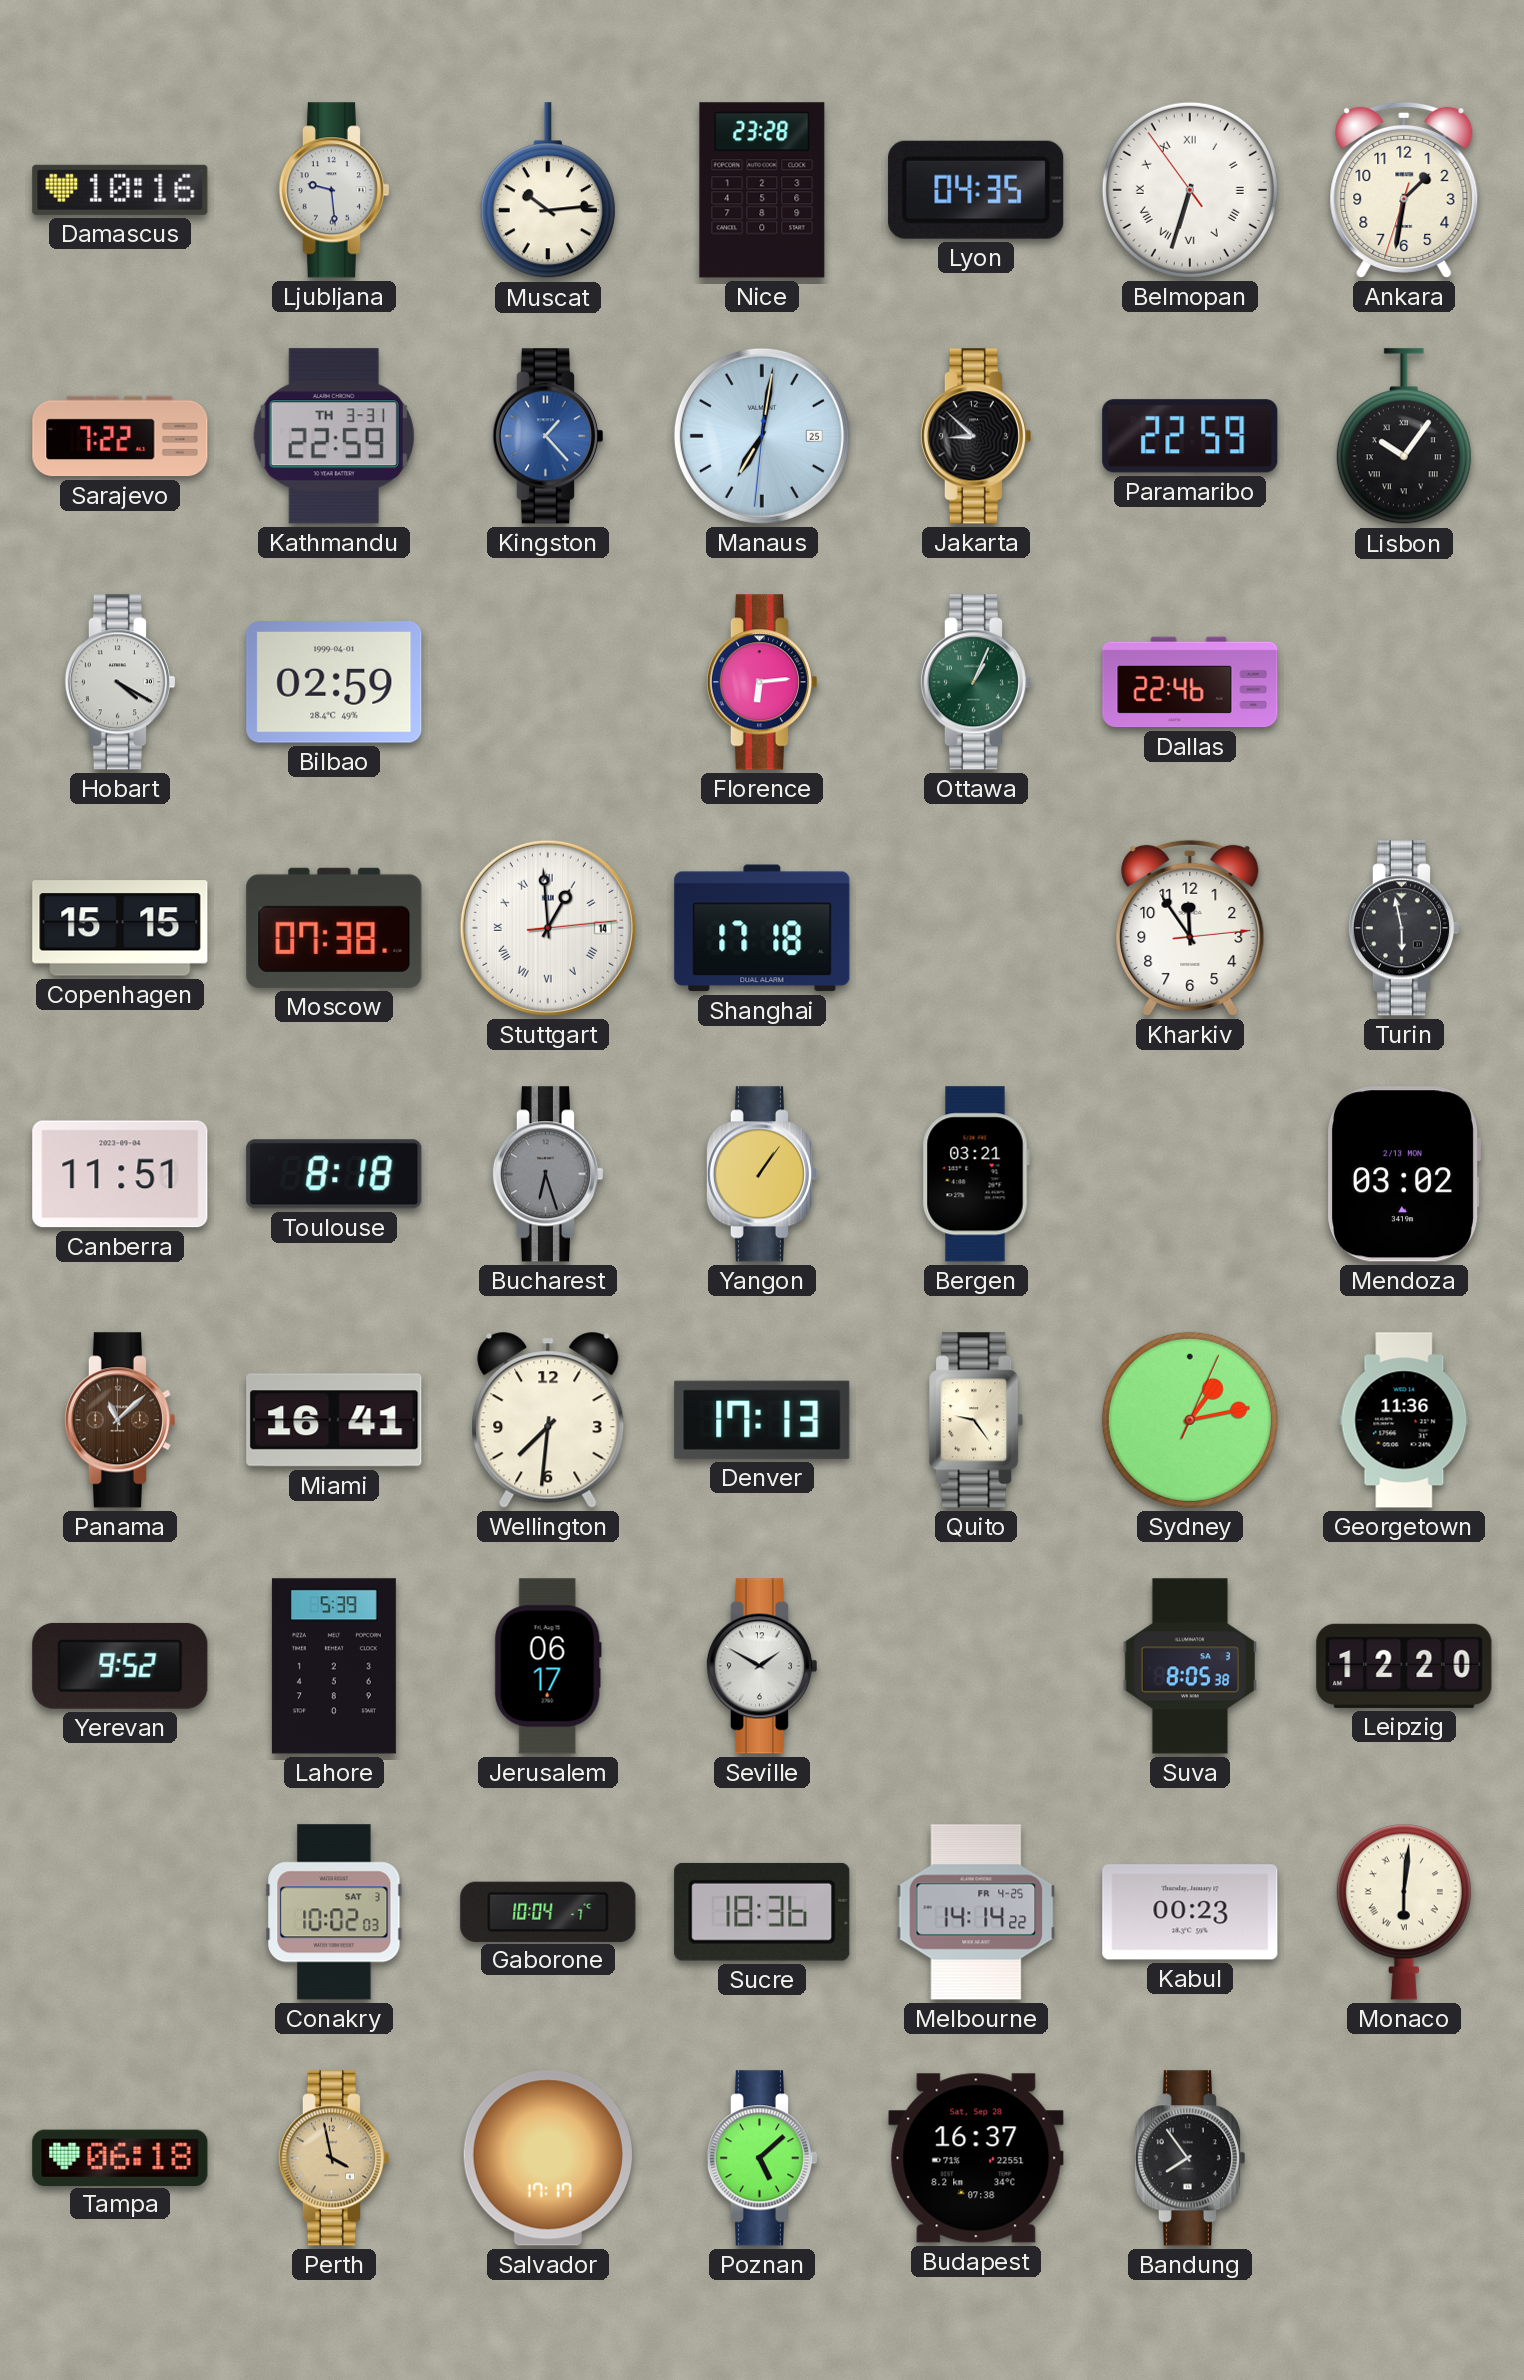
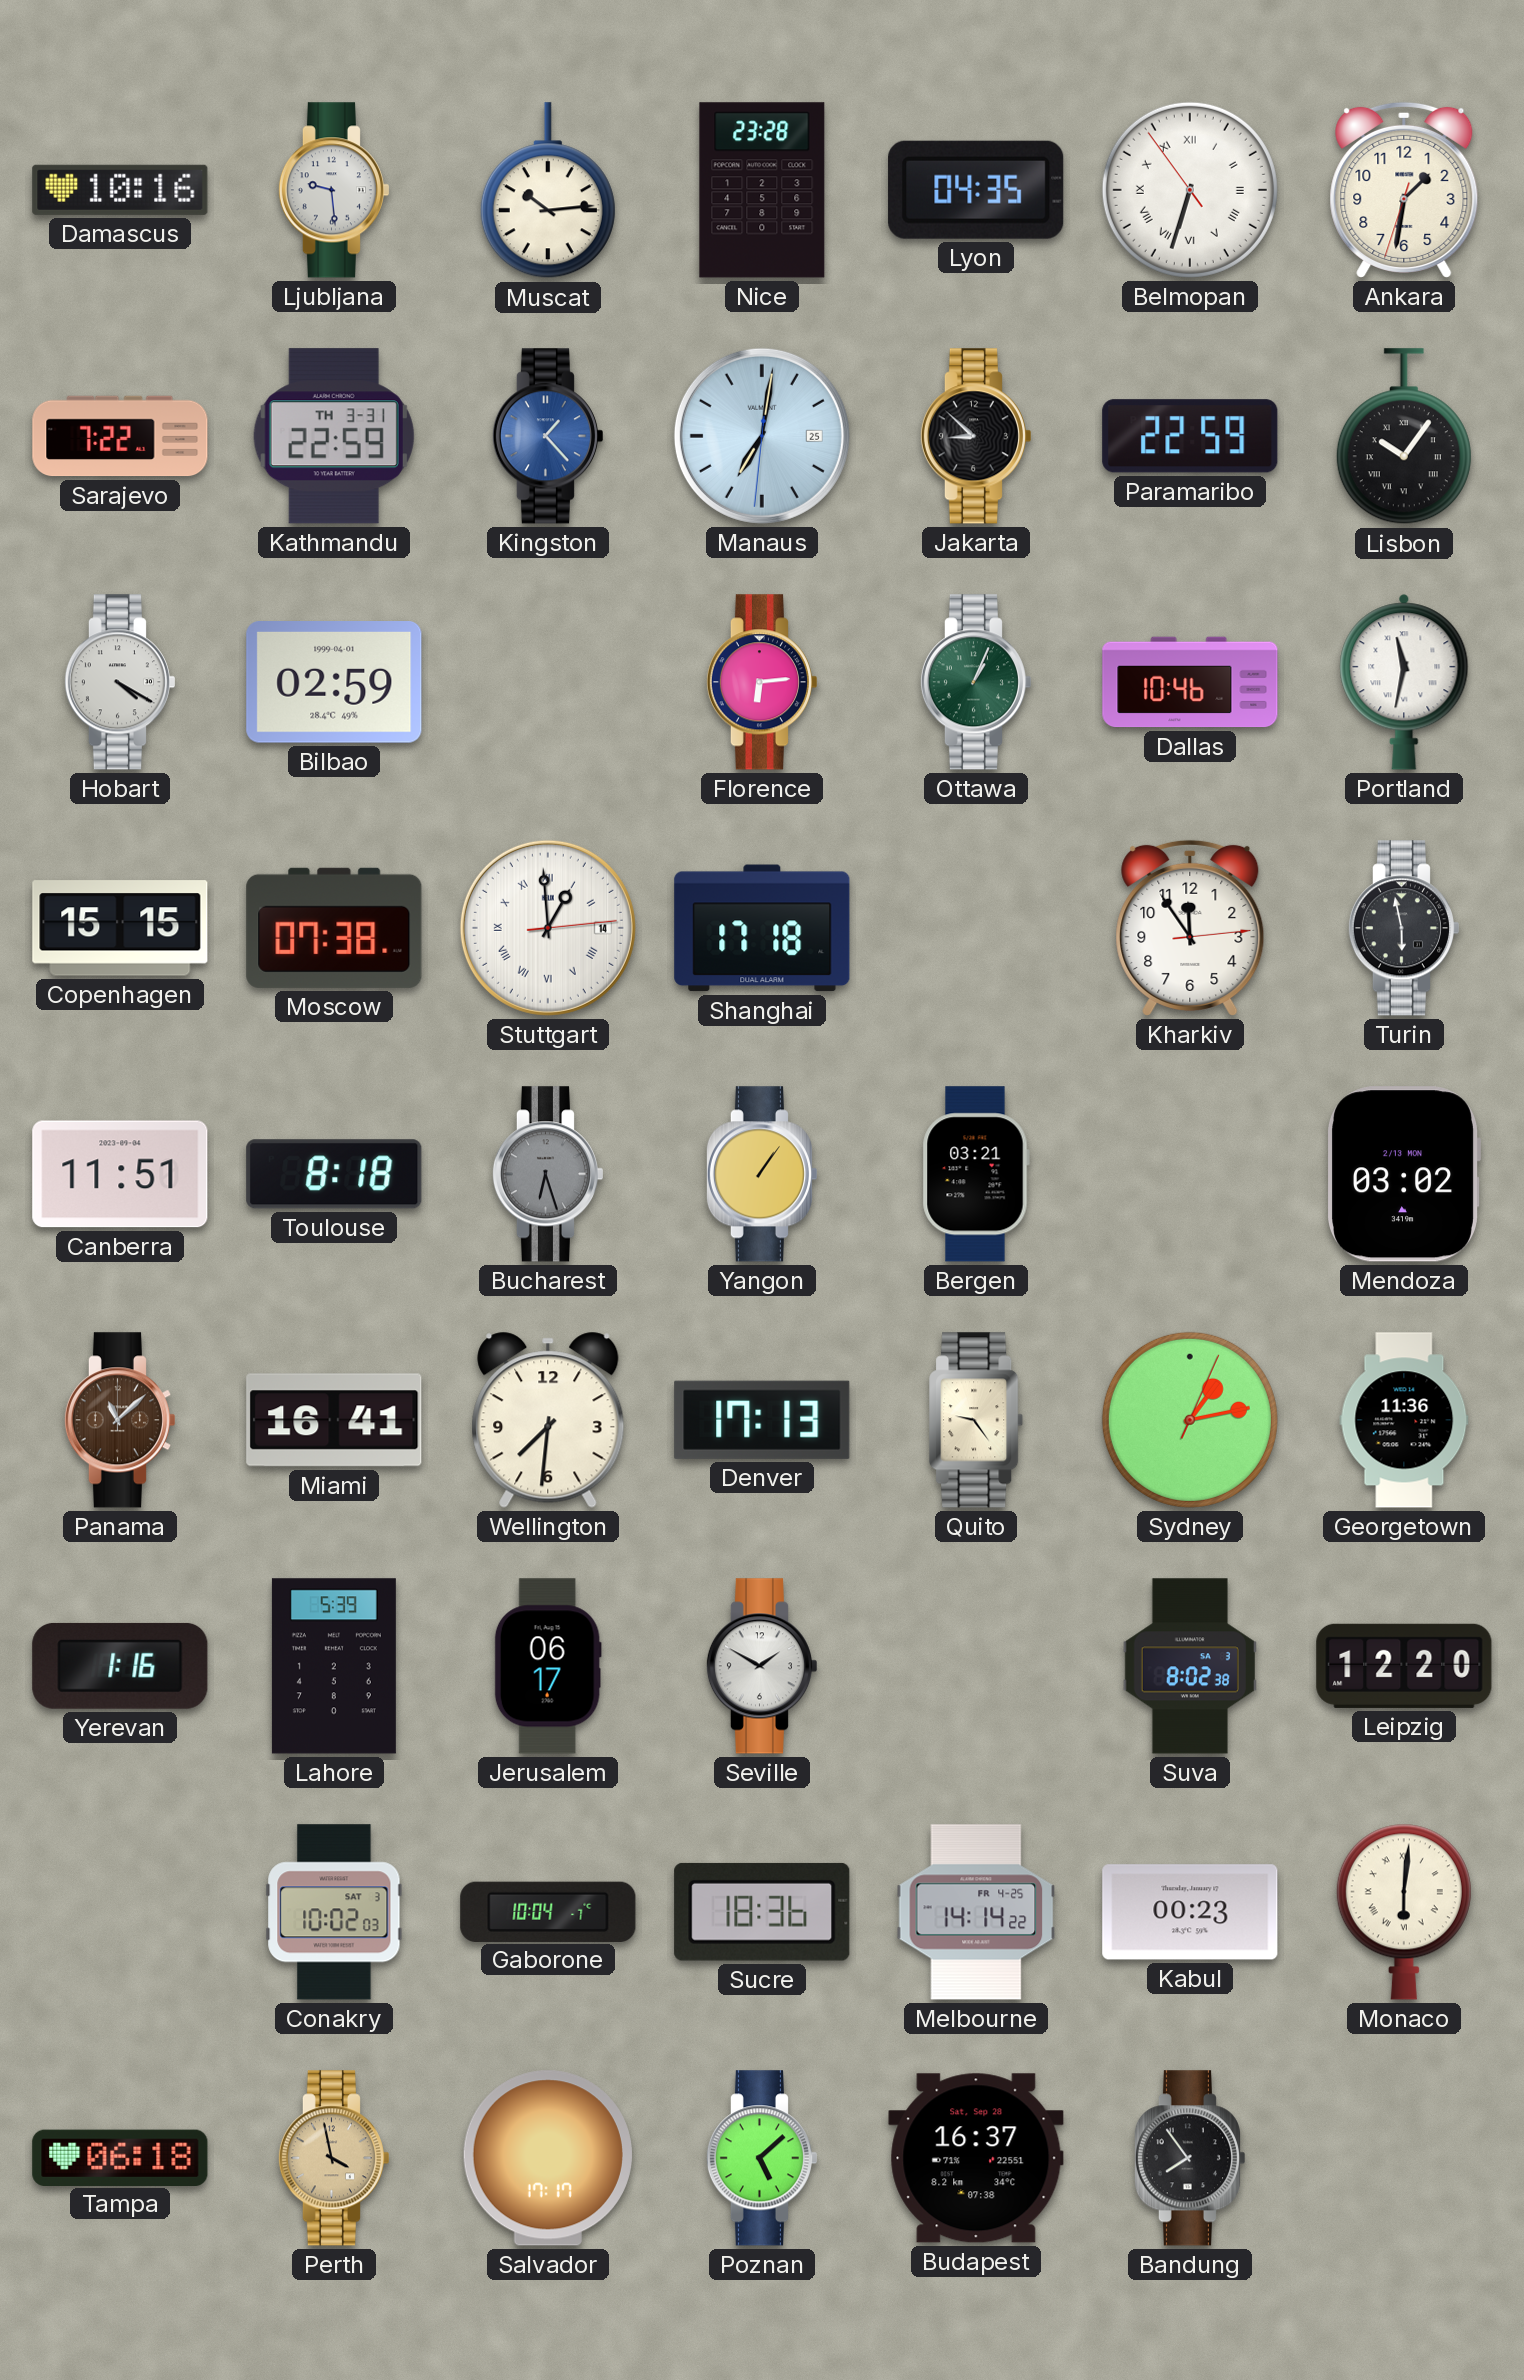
Dallas: 22:46 -> 10:46
Portland: none -> 11:32
Yerevan: 9:52 -> 1:16
Suva: 8:05 -> 8:02
